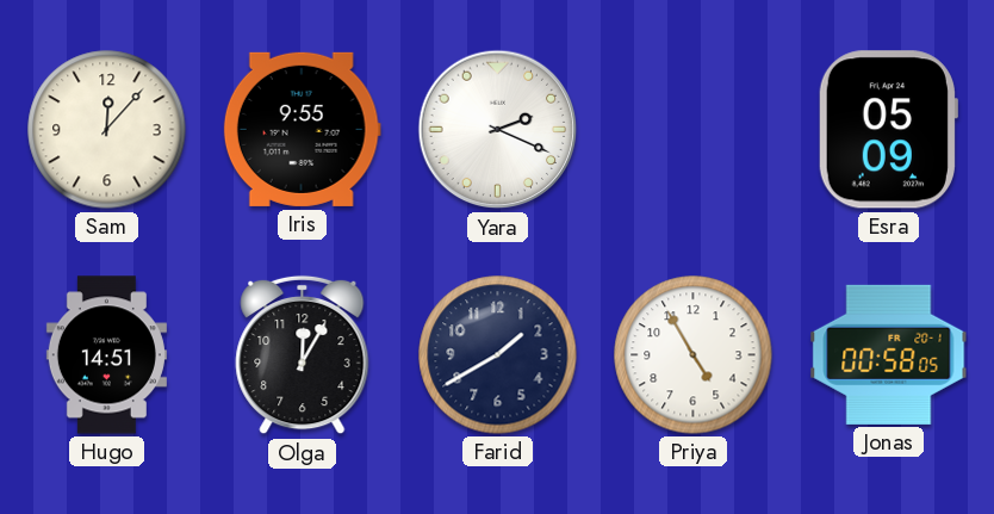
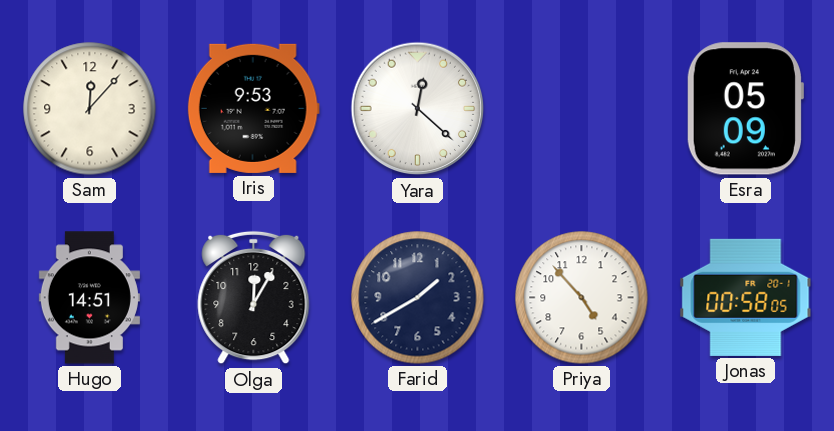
Iris: 9:55 -> 9:53
Yara: 2:19 -> 12:22
Priya: 4:55 -> 4:53
